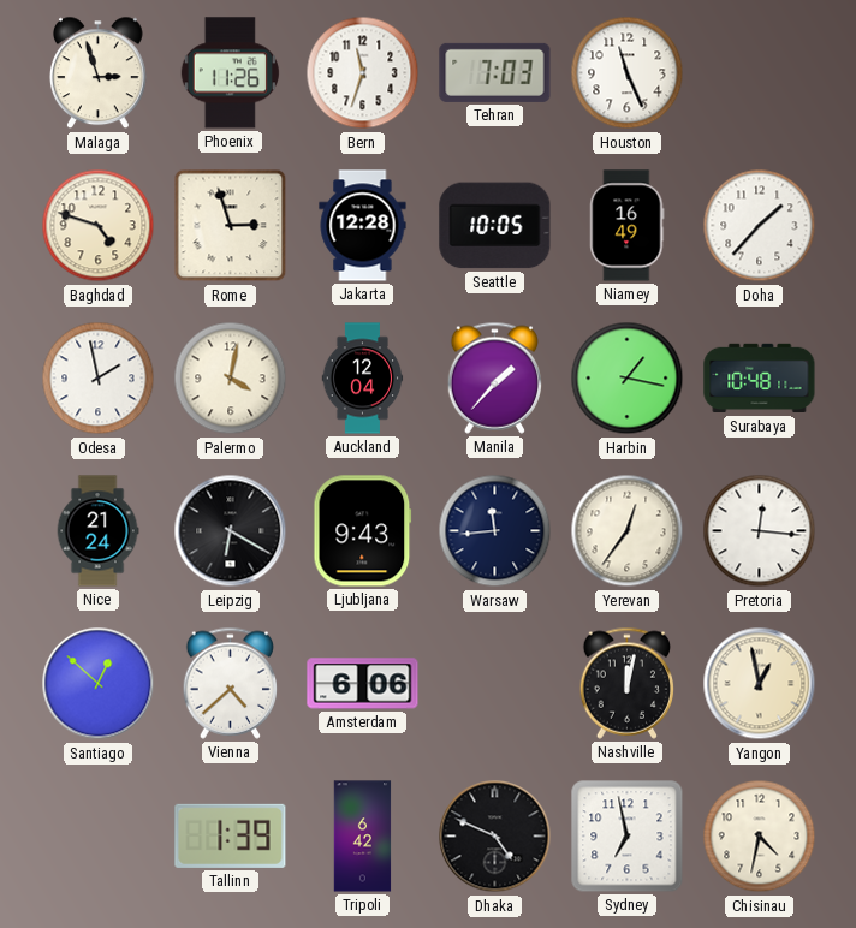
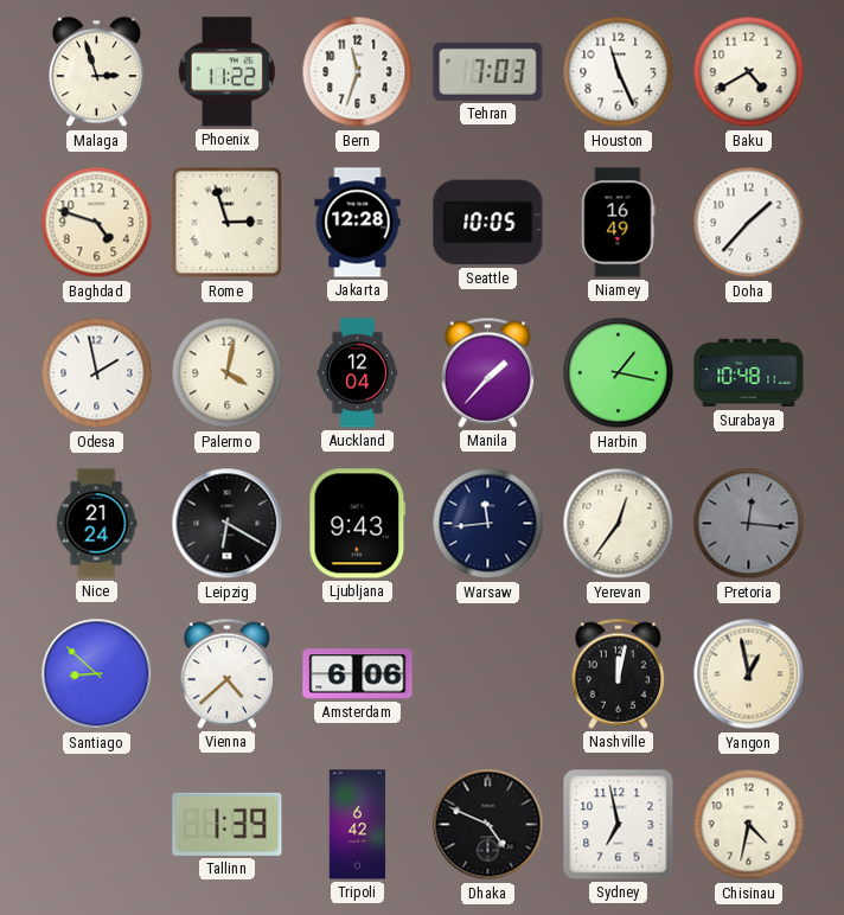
Phoenix: 11:26 -> 11:22
Baku: none -> 4:40
Pretoria dial: white -> grey
Santiago: 12:52 -> 8:52
